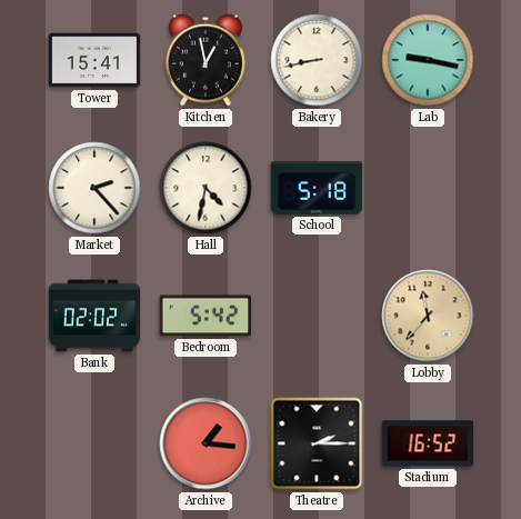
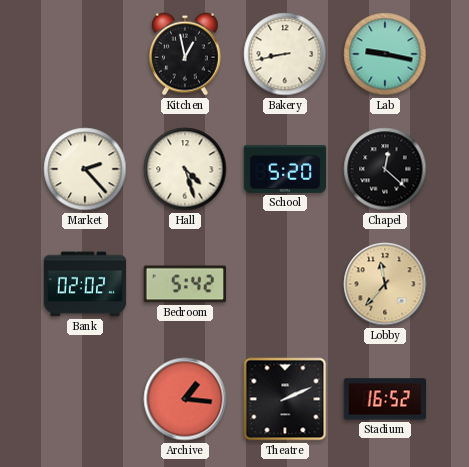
Tower: 15:41 -> none
Hall: 4:32 -> 4:27
School: 5:18 -> 5:20
Chapel: none -> 12:22
Theatre: 2:15 -> 2:11
